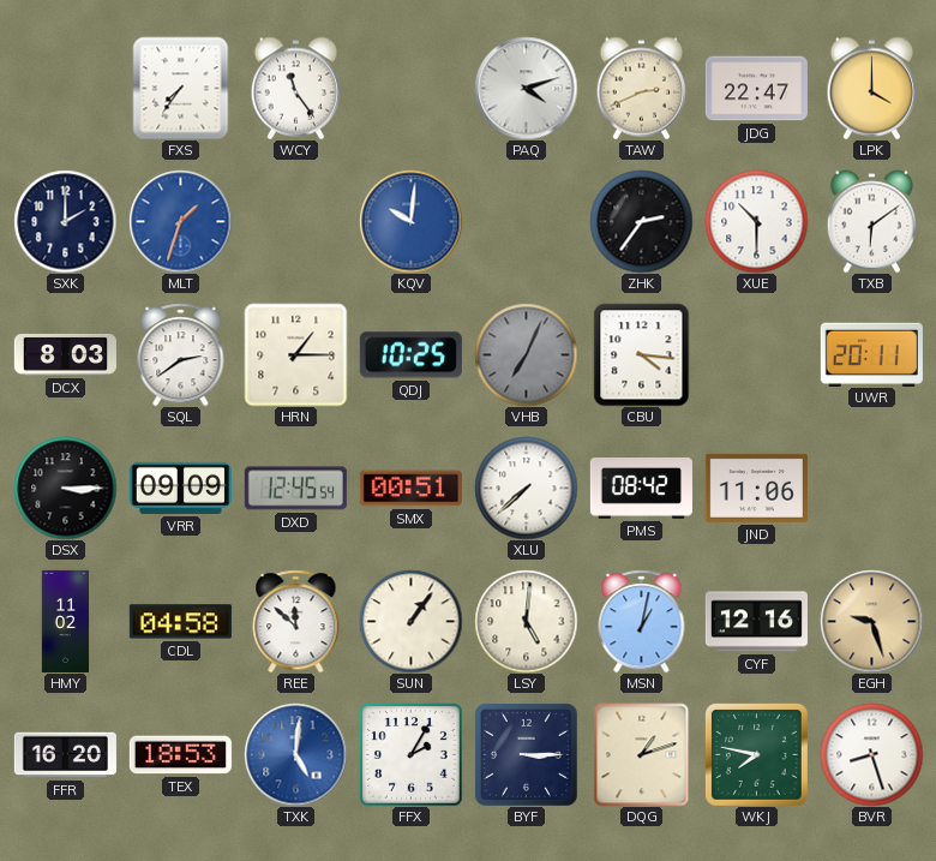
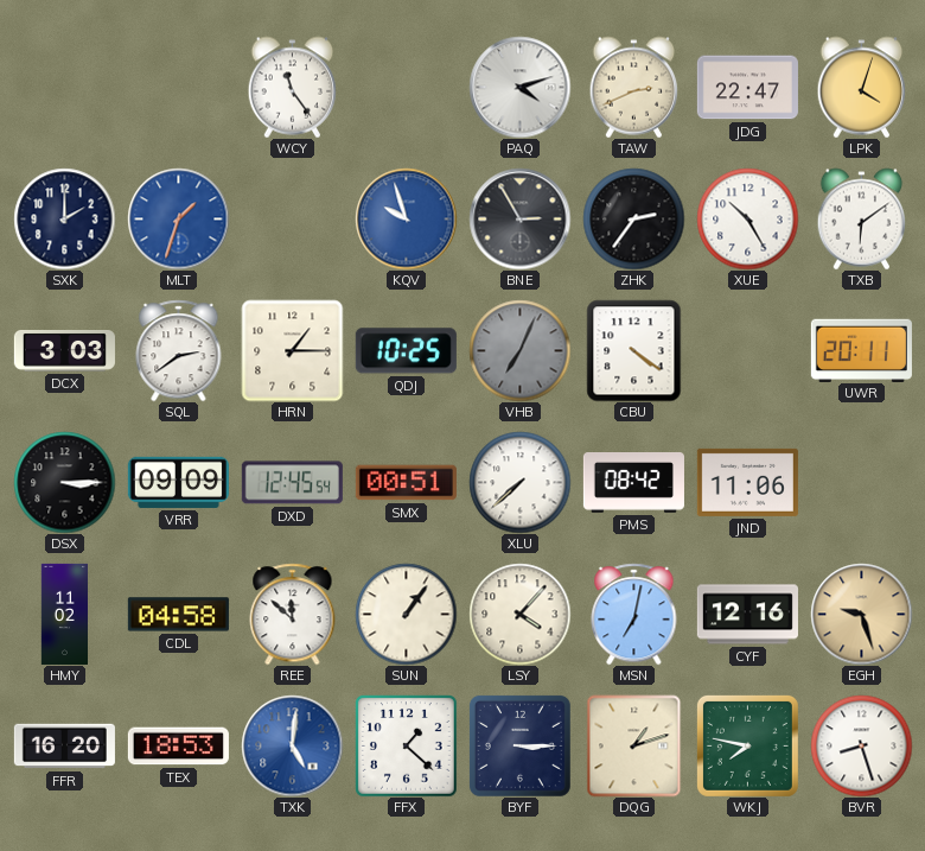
FXS: 7:36 -> none
LPK: 4:00 -> 4:03
KQV: 10:01 -> 9:57
BNE: none -> 2:55
XUE: 10:30 -> 10:25
DCX: 8:03 -> 3:03
CBU: 4:16 -> 4:21
LSY: 5:01 -> 4:07
MSN: 1:02 -> 7:02
FFX: 2:05 -> 1:22
